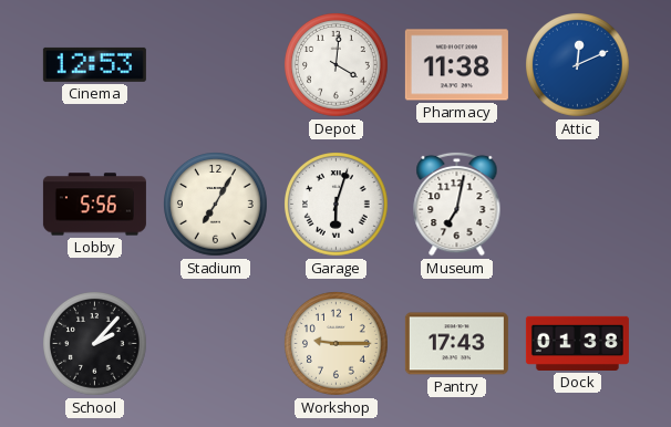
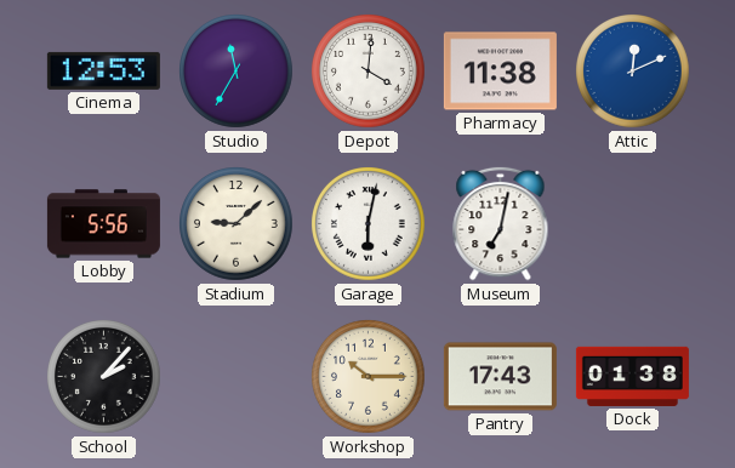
Studio: none -> 11:35
Stadium: 7:05 -> 9:08
Garage: 6:03 -> 6:02
Workshop: 9:15 -> 10:15
